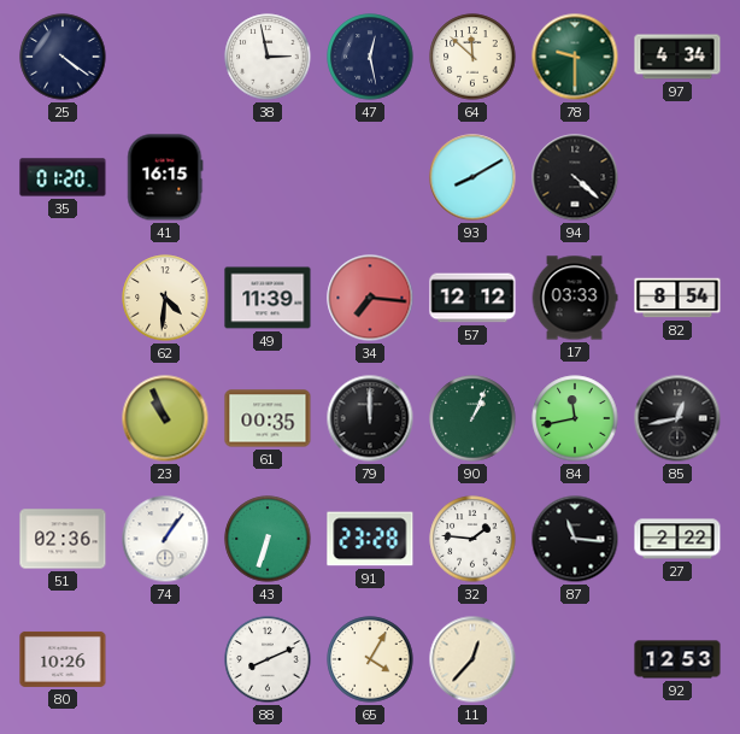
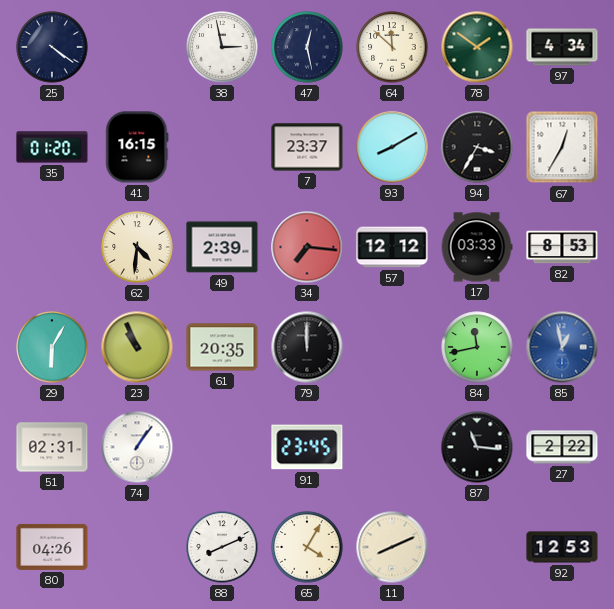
78: 9:30 -> 1:51
7: none -> 23:37
94: 4:22 -> 3:35
67: none -> 12:35
49: 11:39 -> 2:39
82: 8:54 -> 8:53
29: none -> 6:05
61: 00:35 -> 20:35
90: 1:04 -> none
85: 12:43 -> 12:58
85 dial: black -> blue
51: 02:36 -> 02:31
43: 6:33 -> none
91: 23:28 -> 23:45
32: 1:46 -> none
80: 10:26 -> 04:26
11: 12:37 -> 8:11
